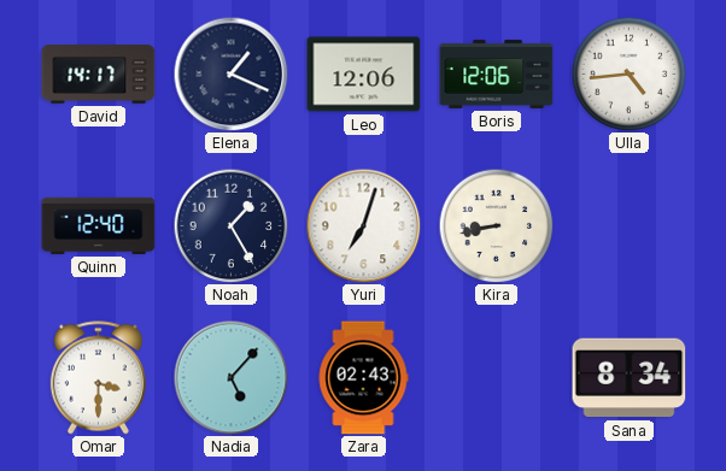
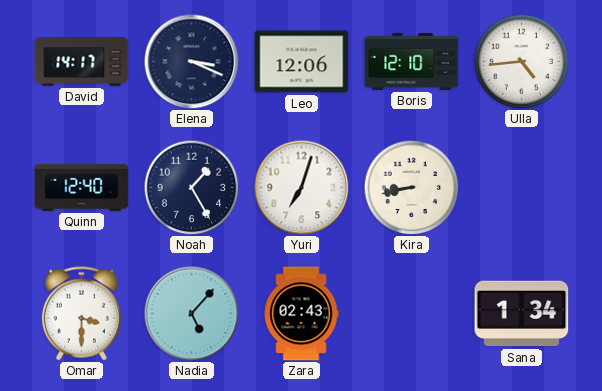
Elena: 1:19 -> 3:19
Boris: 12:06 -> 12:10
Sana: 8:34 -> 1:34
